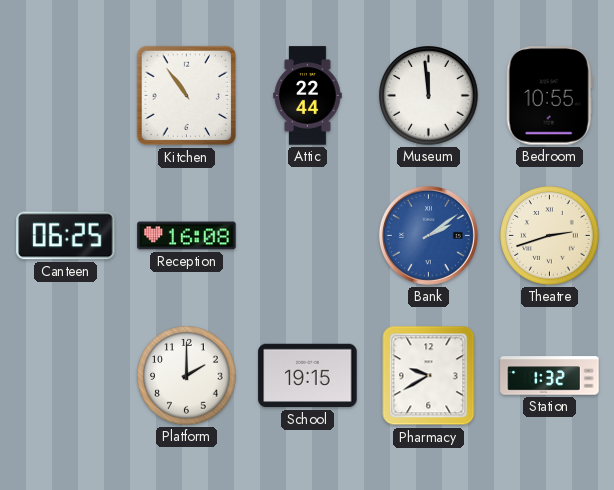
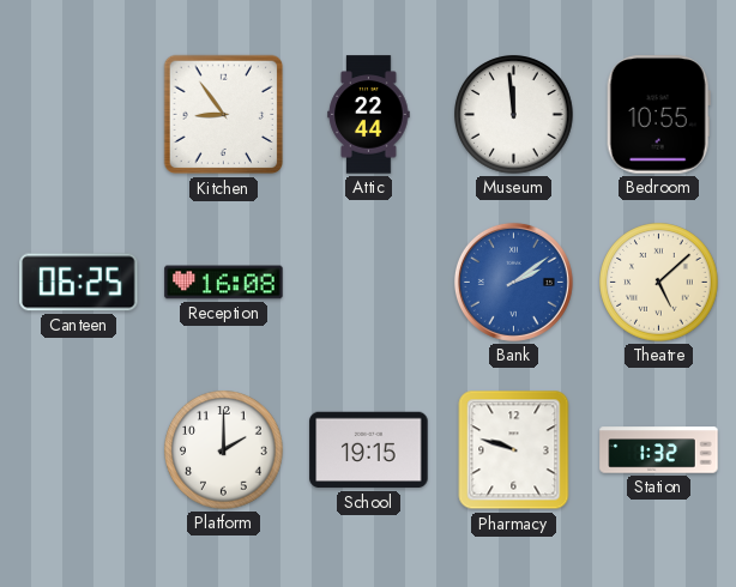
Kitchen: 10:54 -> 8:54
Theatre: 2:42 -> 5:08
Pharmacy: 9:40 -> 9:48
